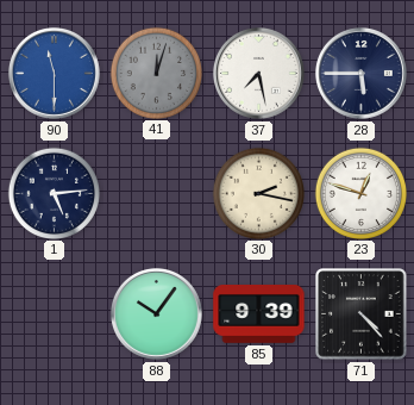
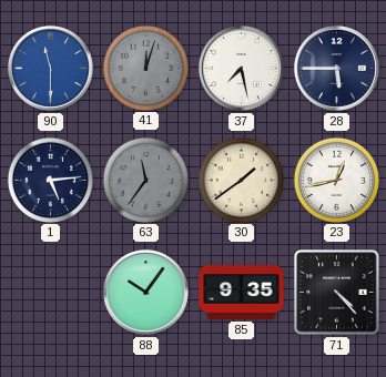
63: none -> 11:36
30: 2:17 -> 1:39
23: 12:48 -> 12:43
85: 9:39 -> 9:35
